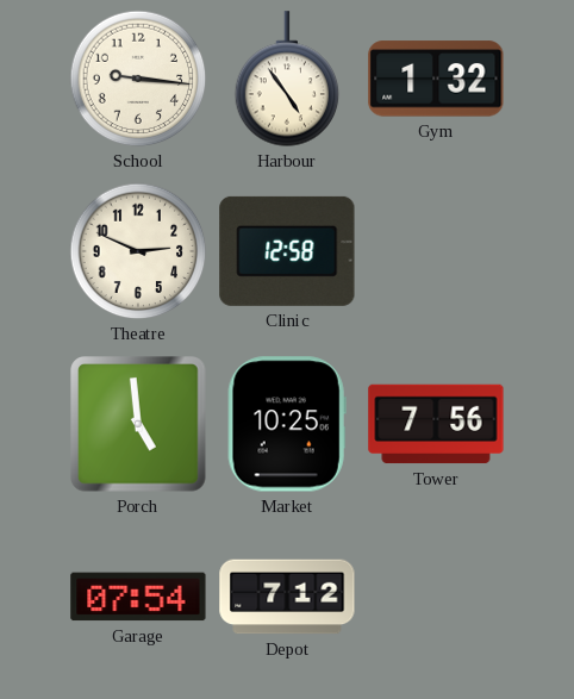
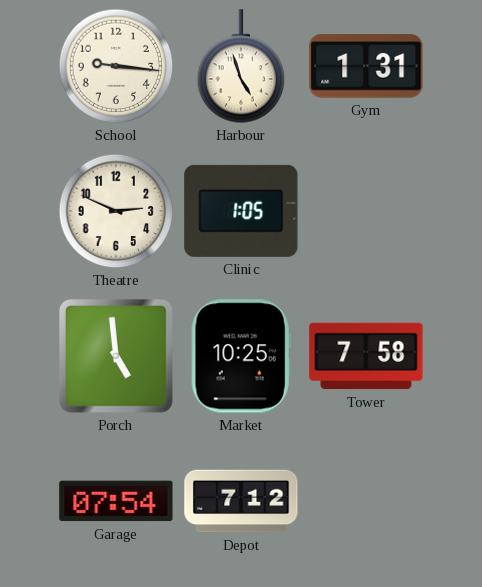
Harbour: 4:54 -> 4:57
Gym: 1:32 -> 1:31
Clinic: 12:58 -> 1:05
Tower: 7:56 -> 7:58
